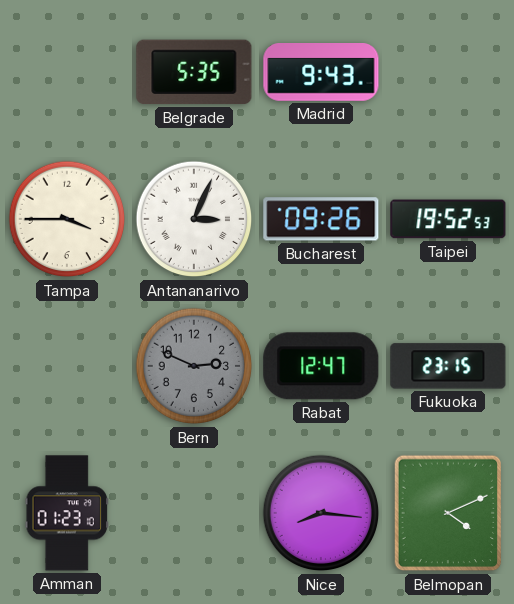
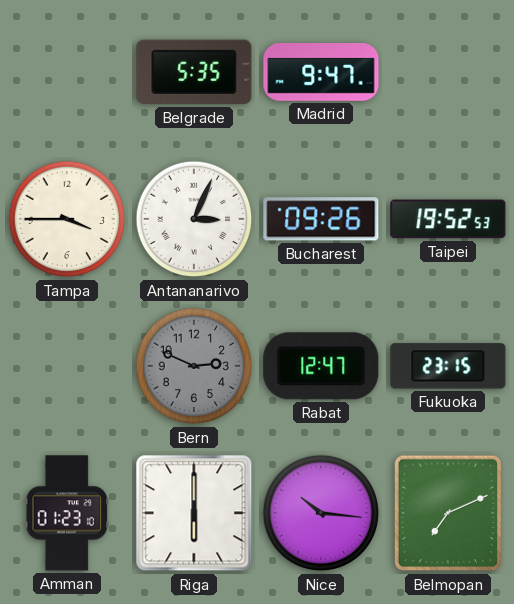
Madrid: 9:43 -> 9:47
Riga: none -> 6:00
Nice: 8:16 -> 10:16
Belmopan: 4:11 -> 7:11
